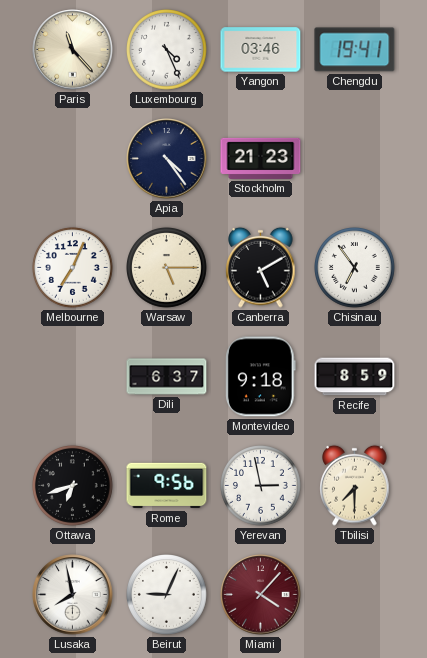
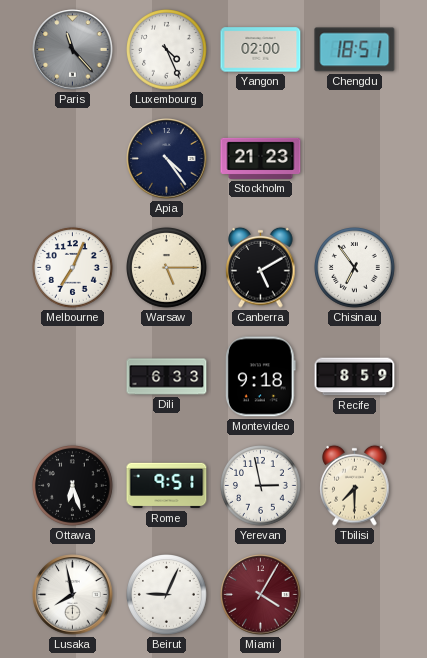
Paris dial: cream -> grey
Yangon: 03:46 -> 02:00
Chengdu: 19:41 -> 18:51
Dili: 6:37 -> 6:33
Ottawa: 6:42 -> 6:27
Rome: 9:56 -> 9:51
Miami: 4:07 -> 4:05
